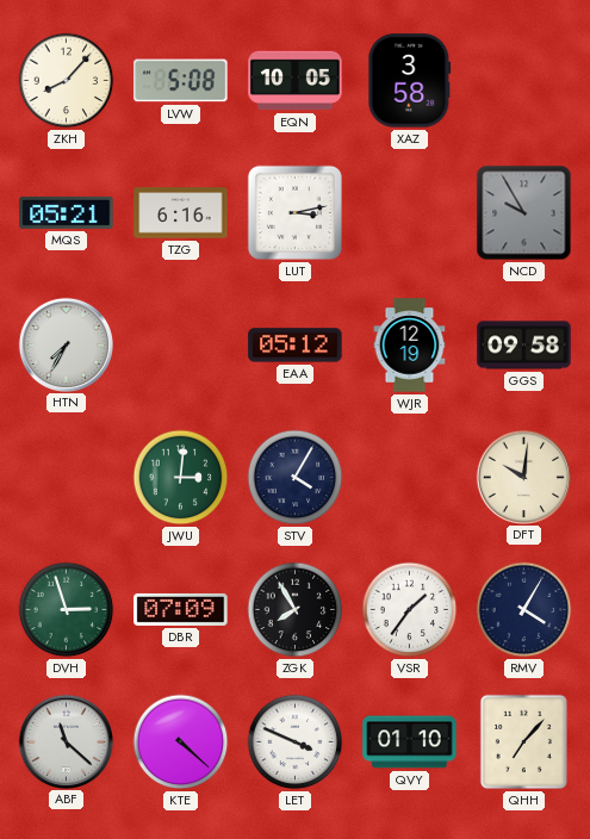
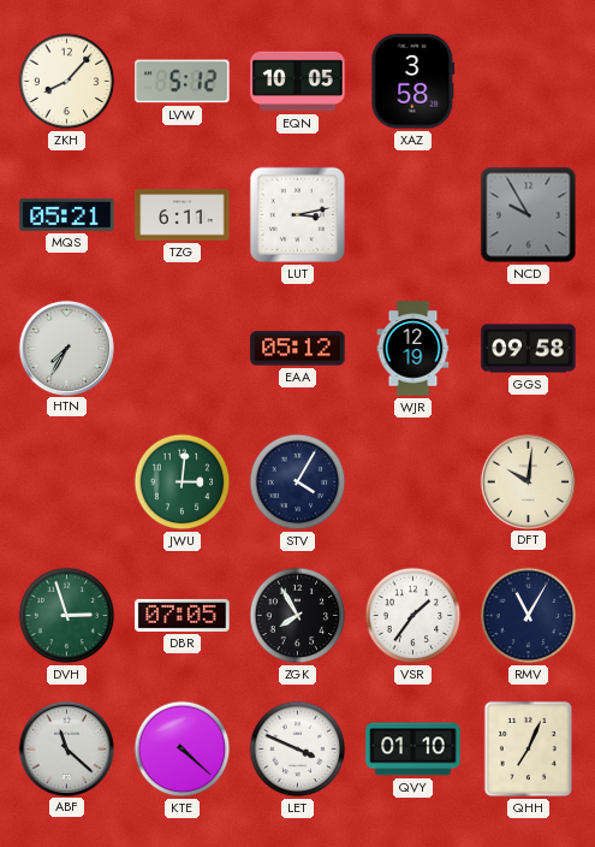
LVW: 5:08 -> 5:12
TZG: 6:16 -> 6:11
DBR: 07:09 -> 07:05
RMV: 4:05 -> 11:05
QHH: 7:07 -> 7:04
